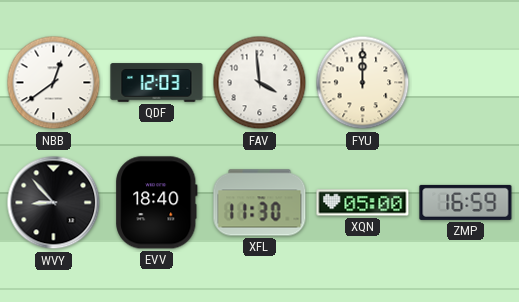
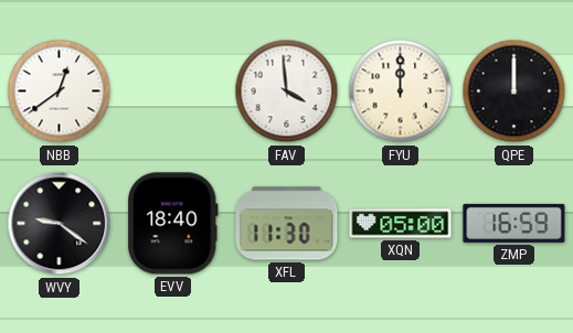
QDF: 12:03 -> none
QPE: none -> 12:00
WVY: 8:53 -> 9:21
